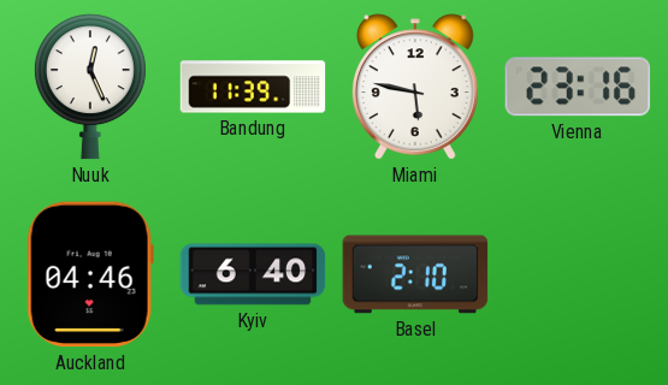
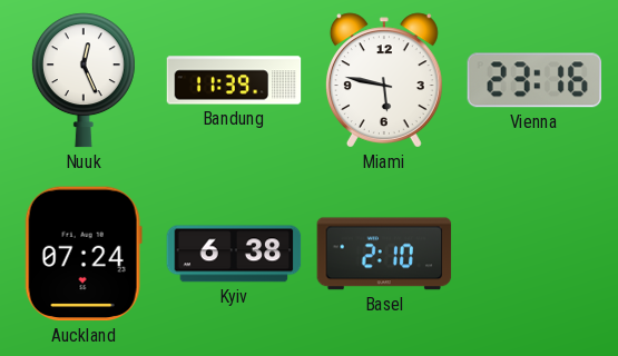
Auckland: 04:46 -> 07:24
Kyiv: 6:40 -> 6:38
